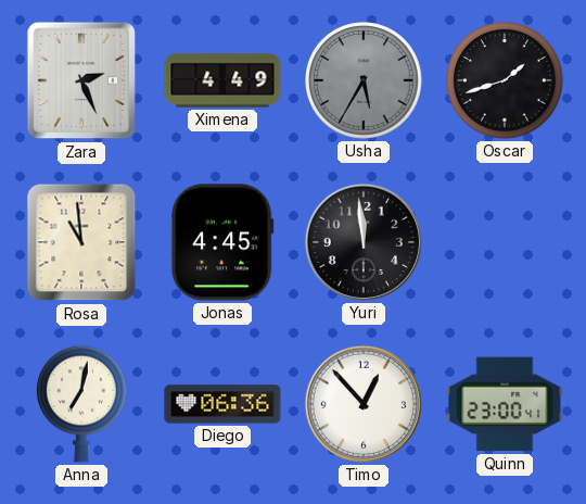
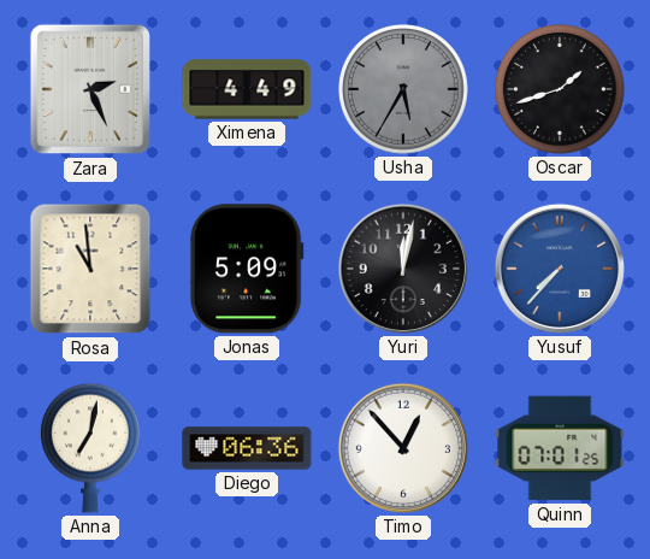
Jonas: 4:45 -> 5:09
Yuri: 11:59 -> 12:02
Yusuf: none -> 7:37
Quinn: 23:00 -> 07:01
